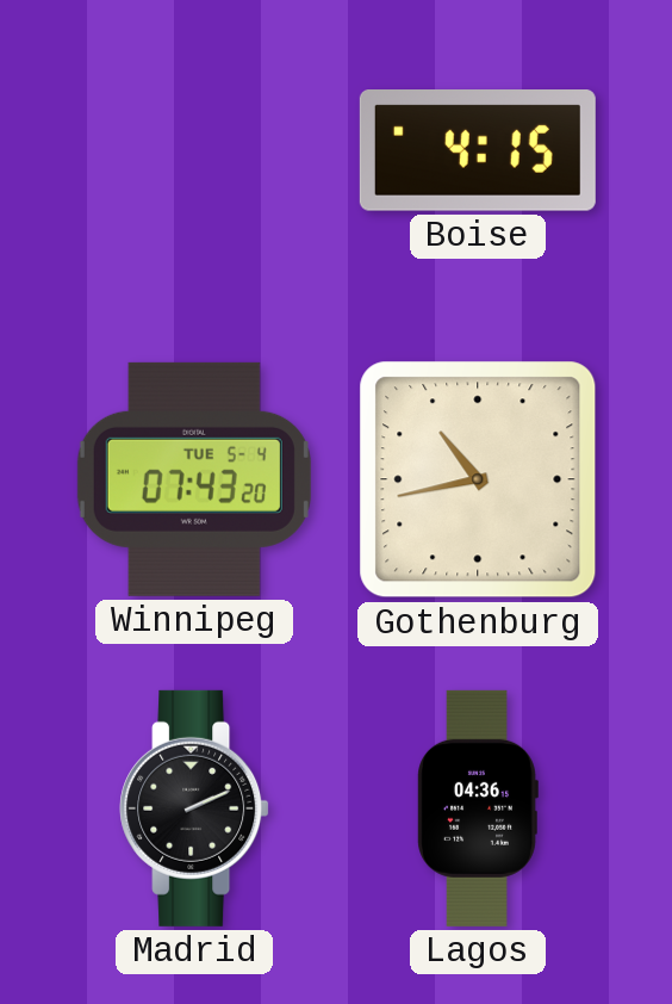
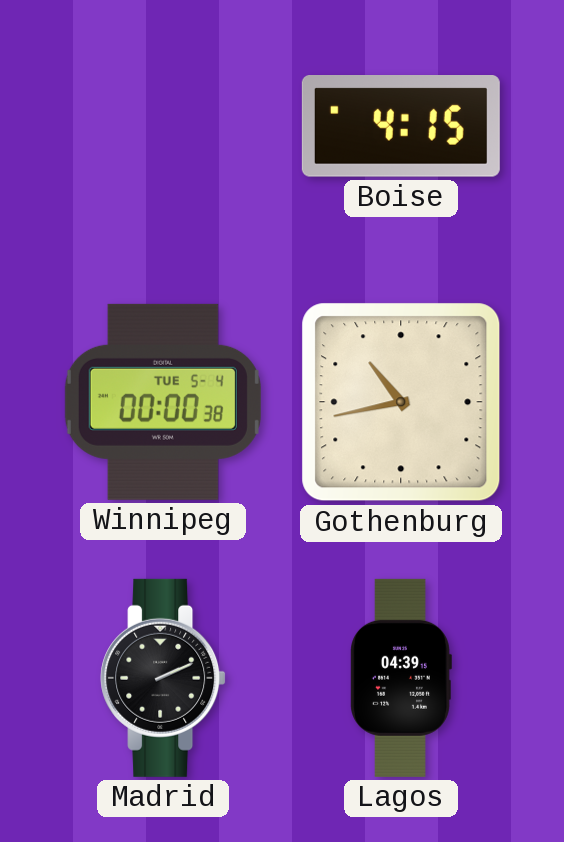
Winnipeg: 07:43 -> 00:00
Lagos: 04:36 -> 04:39
